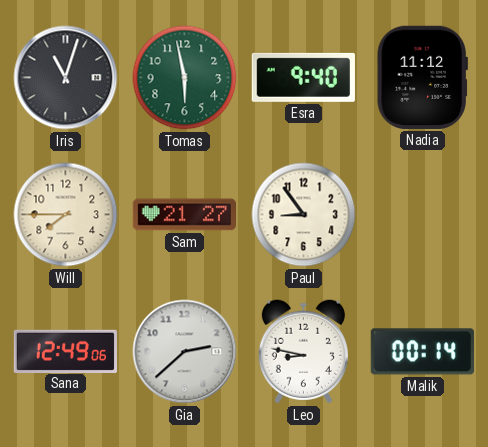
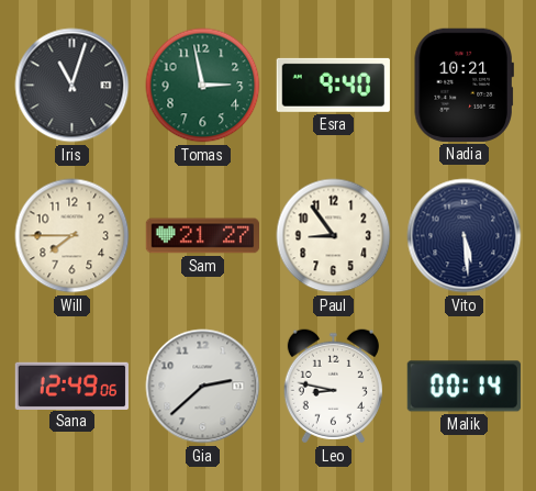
Tomas: 5:58 -> 2:58
Nadia: 11:12 -> 10:21
Vito: none -> 5:29
